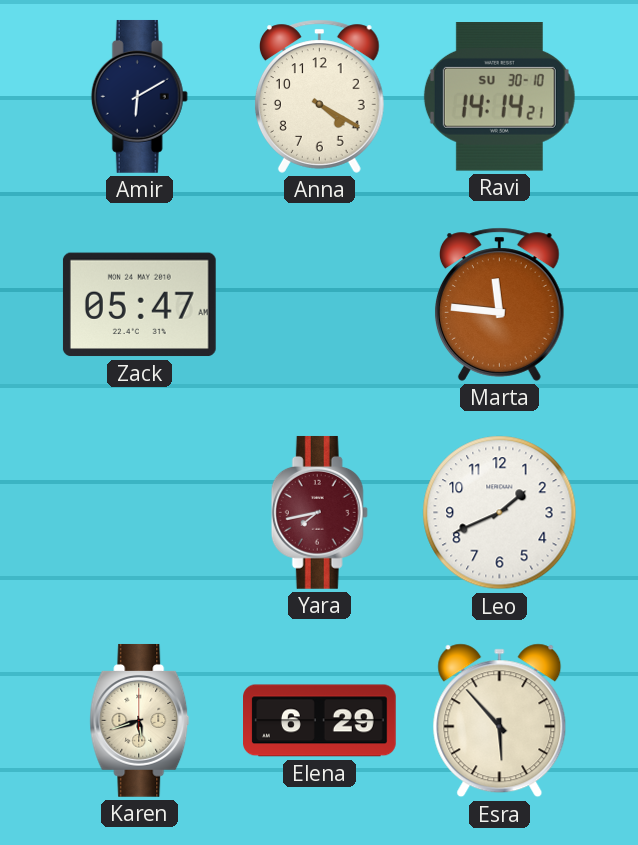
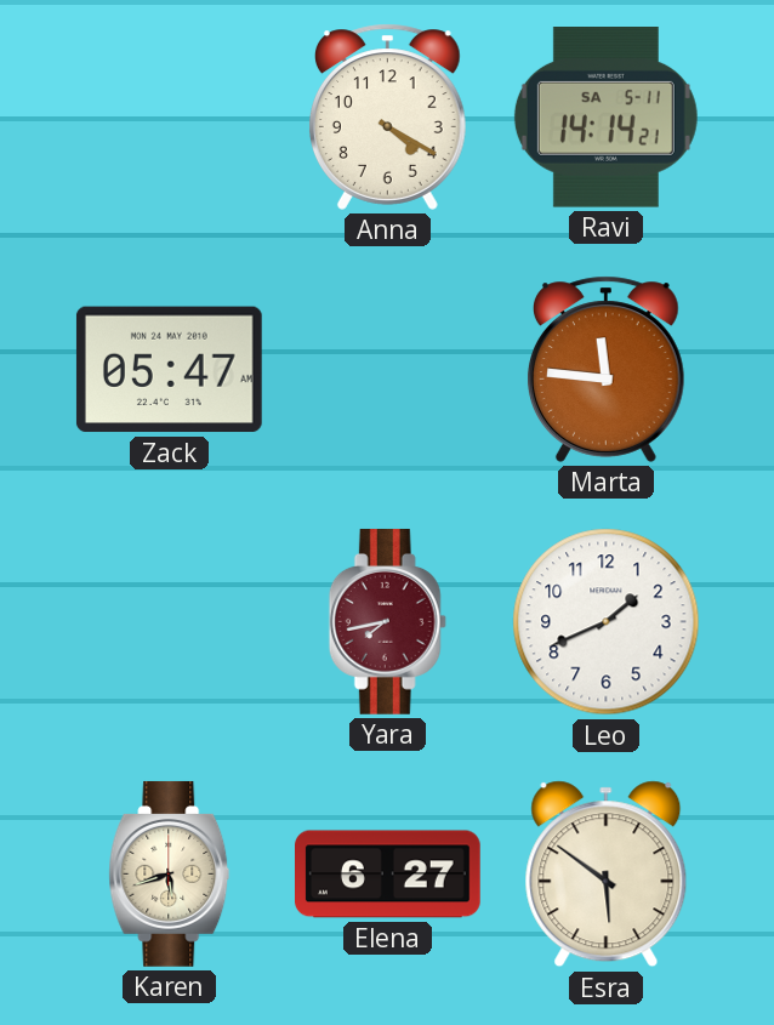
Amir: 6:10 -> none
Ravi date: SU 30-10 -> SA 5-11
Elena: 6:29 -> 6:27
Esra: 5:53 -> 5:51
